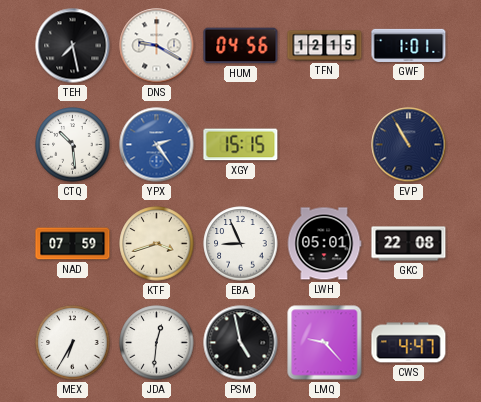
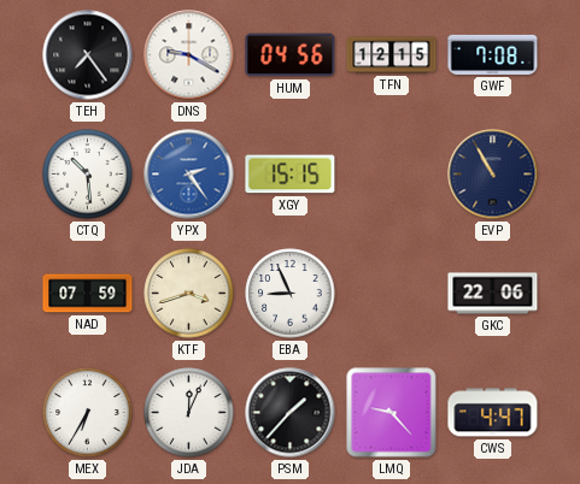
TEH: 7:28 -> 7:24
GWF: 1:01 -> 7:08
LWH: 05:01 -> none
GKC: 22:08 -> 22:06
JDA: 12:31 -> 12:04
PSM: 4:58 -> 1:37
